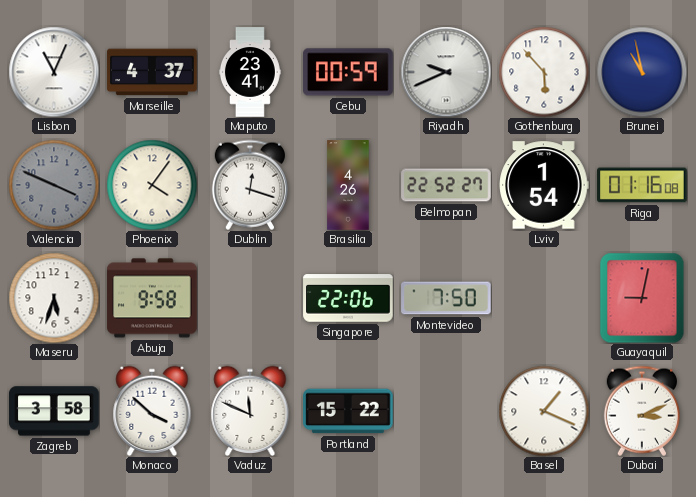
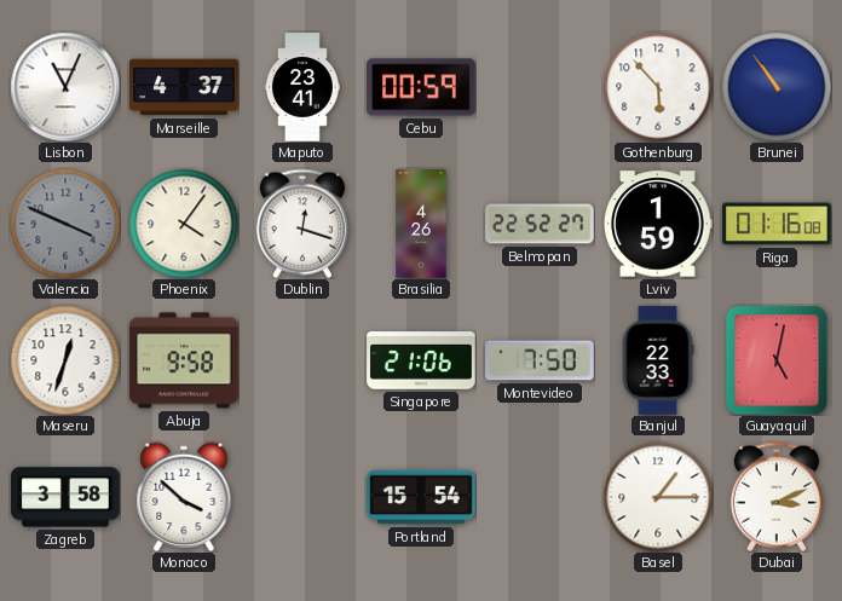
Riyadh: 9:41 -> none
Brunei: 10:58 -> 10:54
Lviv: 1:54 -> 1:59
Maseru: 5:33 -> 12:33
Singapore: 22:06 -> 21:06
Banjul: none -> 22:33
Guayaquil: 9:02 -> 5:02
Vaduz: 11:49 -> none
Portland: 15:22 -> 15:54
Basel: 1:19 -> 1:15
